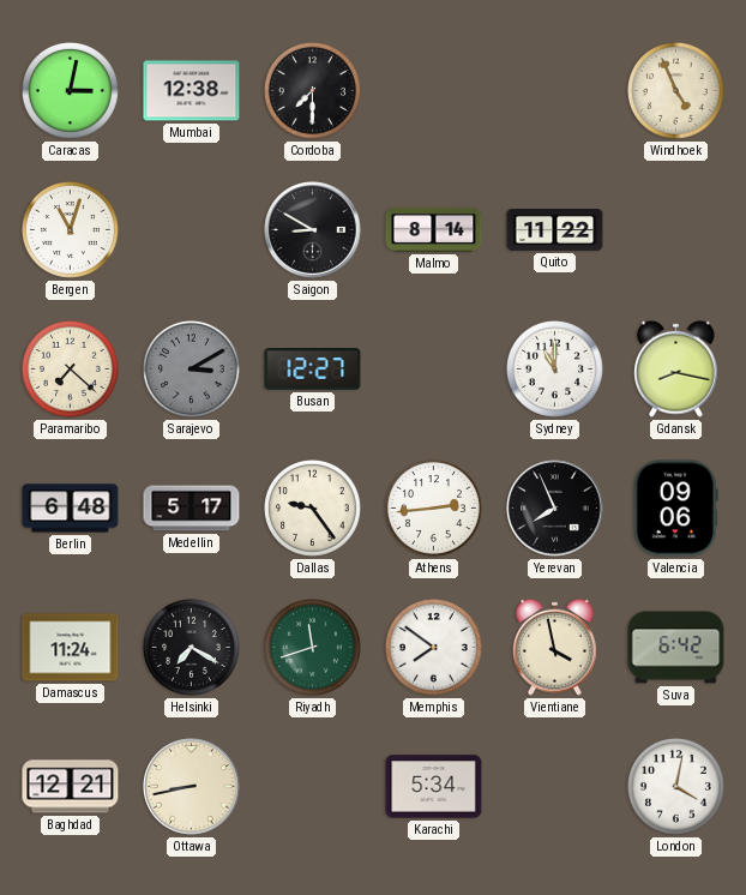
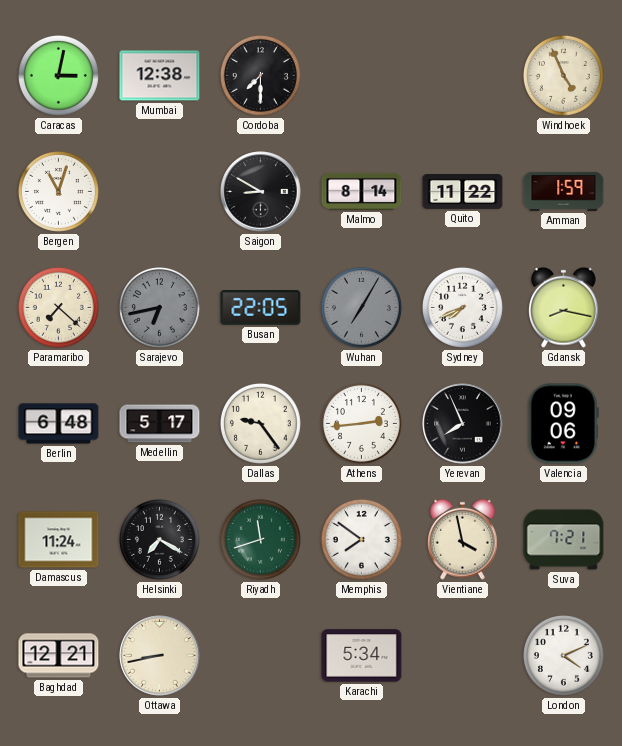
Amman: none -> 1:59
Sarajevo: 3:10 -> 6:43
Busan: 12:27 -> 22:05
Wuhan: none -> 7:05
Sydney: 11:00 -> 7:41
Suva: 6:42 -> 7:21
London: 4:02 -> 4:11
